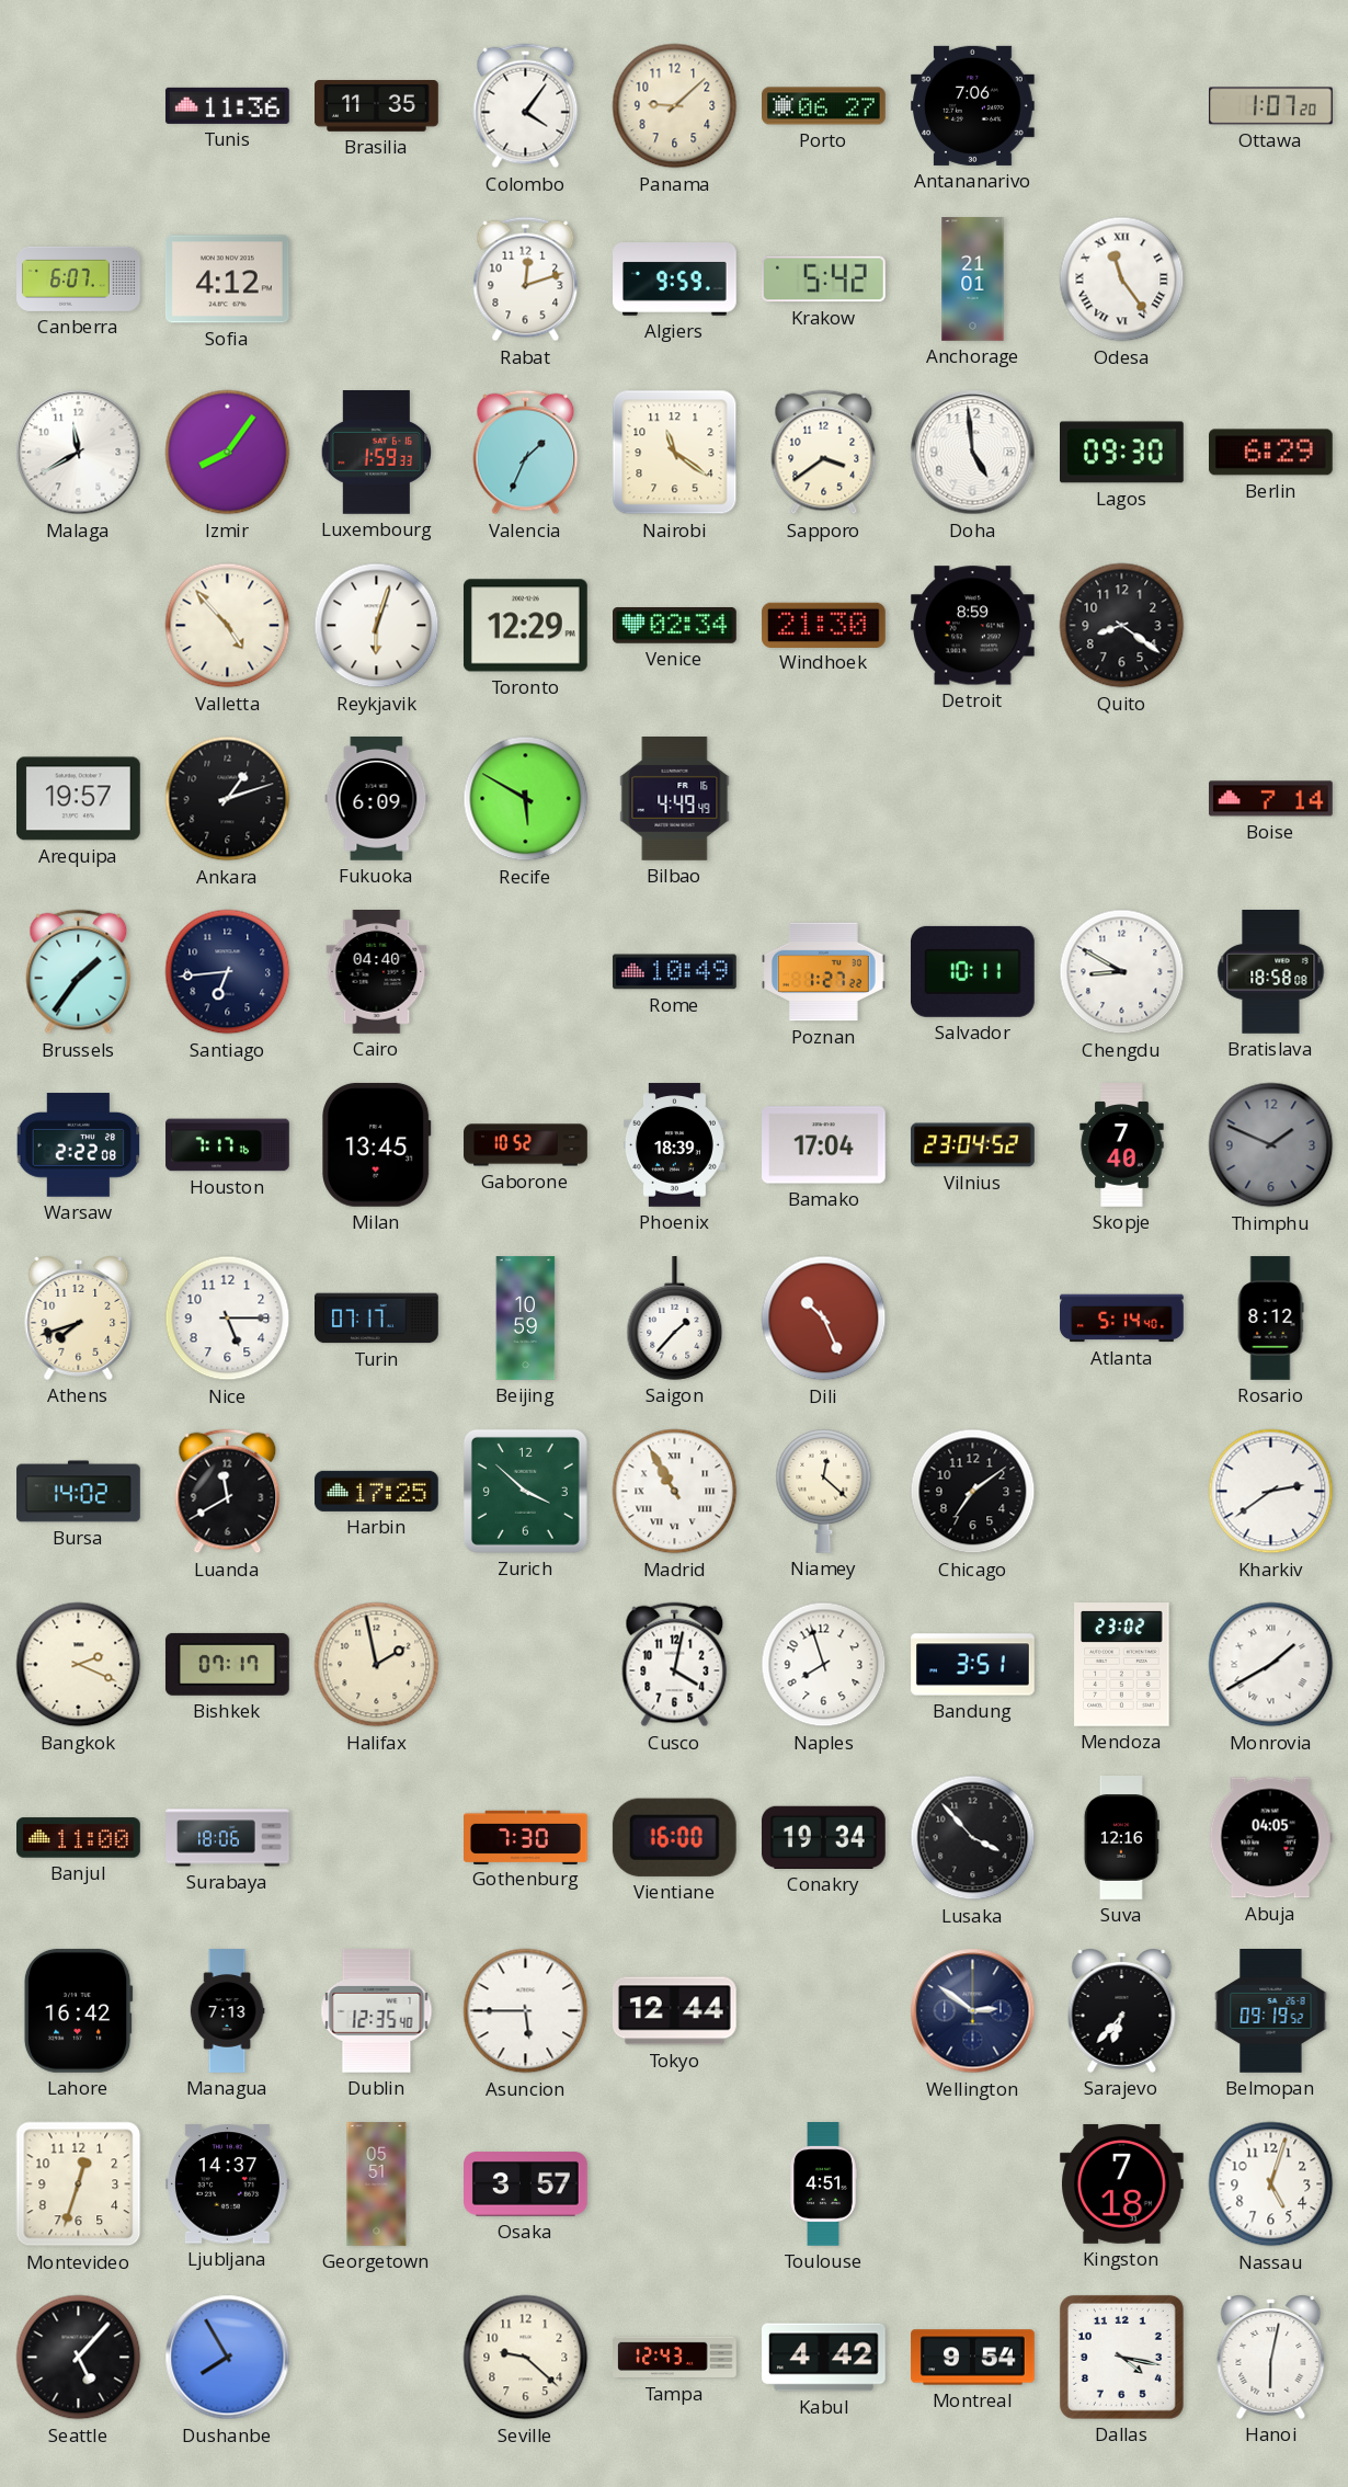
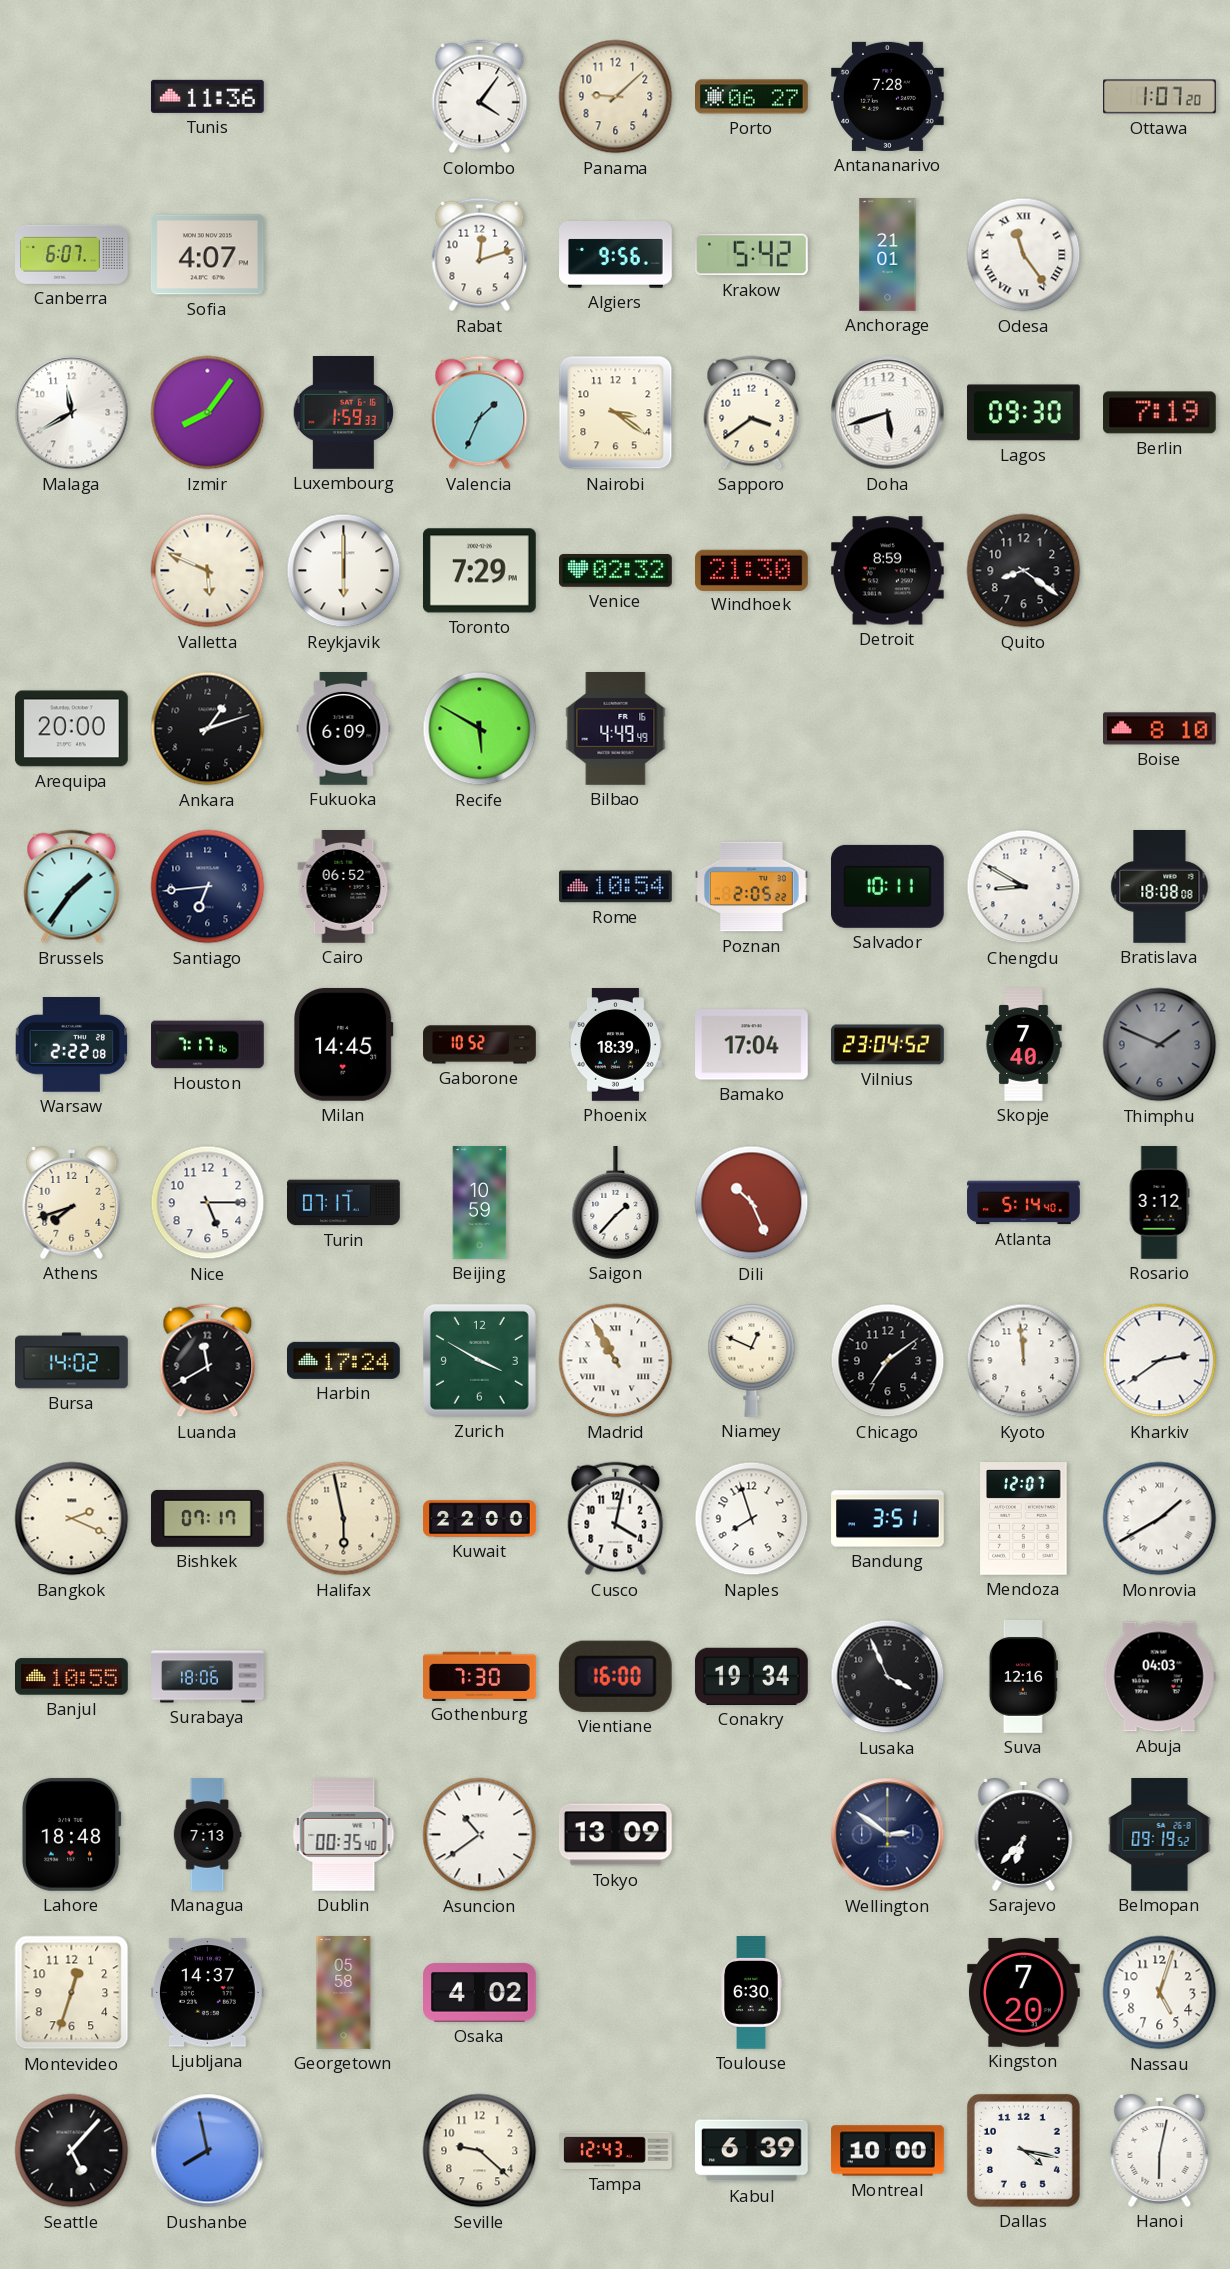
Brasilia: 11:35 -> none
Antananarivo: 7:06 -> 7:28
Sofia: 4:12 -> 4:07
Algiers: 9:59 -> 9:56
Nairobi: 11:21 -> 3:21
Doha: 4:59 -> 5:42
Berlin: 6:29 -> 7:19
Valletta: 4:53 -> 5:49
Reykjavik: 6:03 -> 6:00
Toronto: 12:29 -> 7:29
Venice: 02:34 -> 02:32
Arequipa: 19:57 -> 20:00
Boise: 7:14 -> 8:10
Cairo: 04:40 -> 06:52
Rome: 10:49 -> 10:54
Poznan: 1:27 -> 2:05
Bratislava: 18:58 -> 18:08
Milan: 13:45 -> 14:45
Rosario: 8:12 -> 3:12
Harbin: 17:25 -> 17:24
Zurich: 3:52 -> 3:50
Niamey: 12:22 -> 12:49
Kyoto: none -> 11:59
Halifax: 1:58 -> 5:58
Kuwait: none -> 22:00
Mendoza: 23:02 -> 12:07
Banjul: 11:00 -> 10:55
Lusaka: 3:53 -> 3:56
Abuja: 04:05 -> 04:03
Lahore: 16:42 -> 18:48
Dublin: 12:35 -> 00:35
Asuncion: 5:45 -> 10:39
Tokyo: 12:44 -> 13:09
Georgetown: 05:51 -> 05:58
Osaka: 3:57 -> 4:02
Toulouse: 4:51 -> 6:30
Kingston: 7:18 -> 7:20
Dushanbe: 7:55 -> 7:58
Kabul: 4:42 -> 6:39
Montreal: 9:54 -> 10:00
